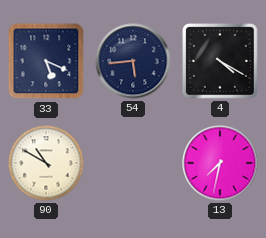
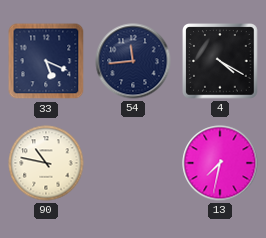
54: 5:44 -> 11:44
90: 10:50 -> 10:47
